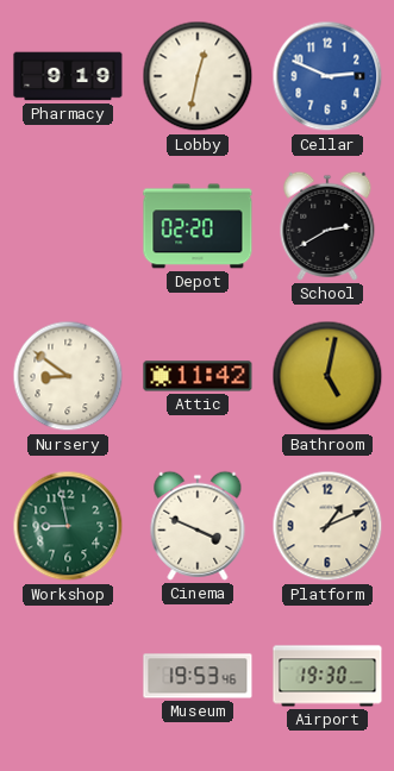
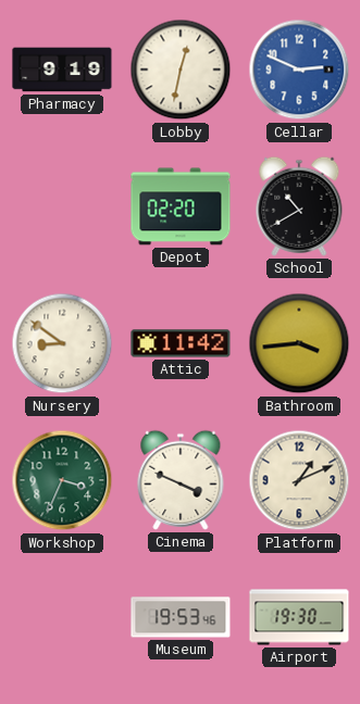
School: 2:40 -> 10:40
Bathroom: 5:02 -> 3:44
Workshop: 8:58 -> 3:34
